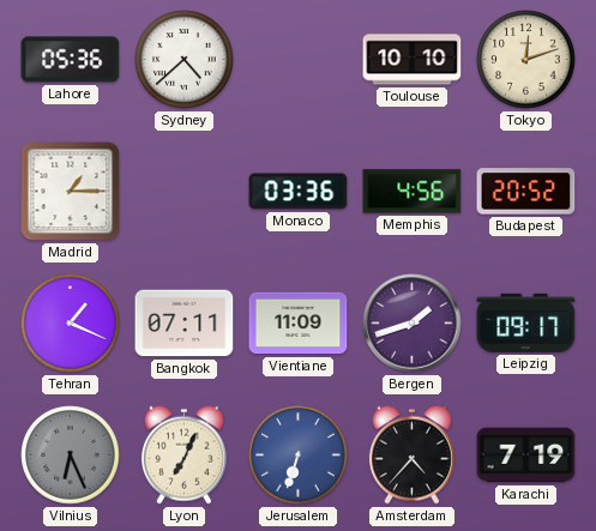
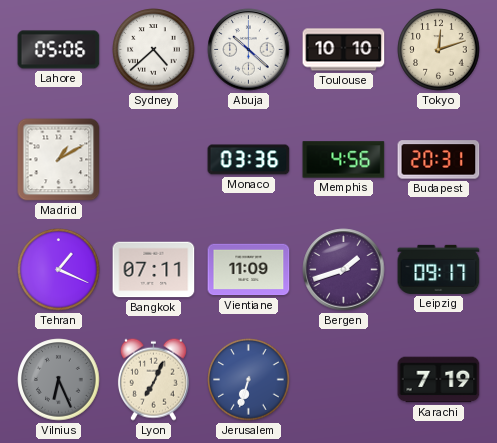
Lahore: 05:36 -> 05:06
Abuja: none -> 10:22
Madrid: 1:15 -> 1:10
Budapest: 20:52 -> 20:31
Amsterdam: 4:37 -> none
